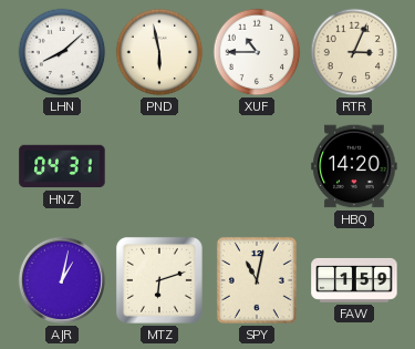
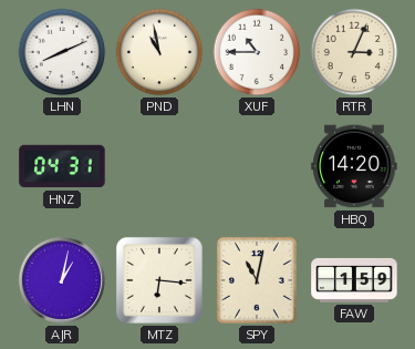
LHN: 8:08 -> 8:11
PND: 5:58 -> 10:58
MTZ: 6:12 -> 6:16
